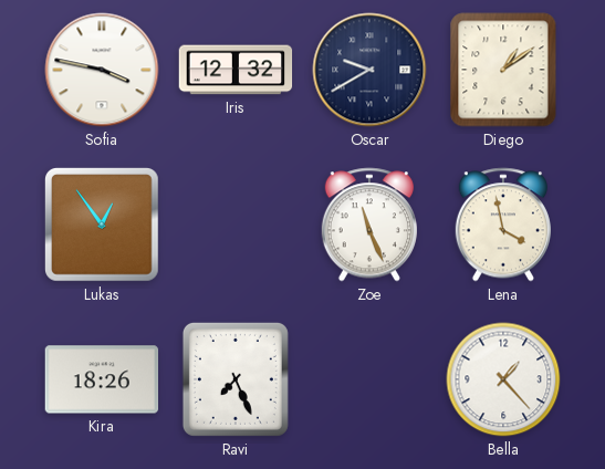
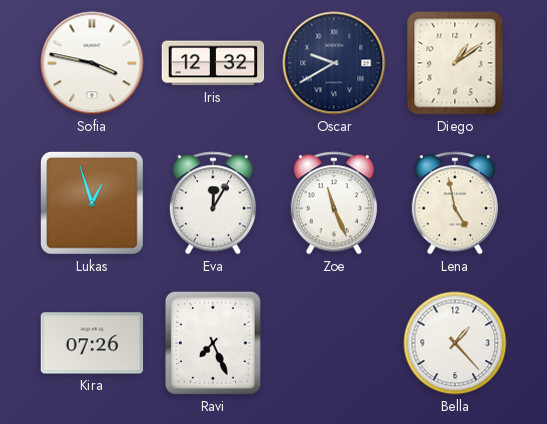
Lukas: 12:54 -> 12:57
Eva: none -> 12:05
Lena: 3:58 -> 4:58
Kira: 18:26 -> 07:26
